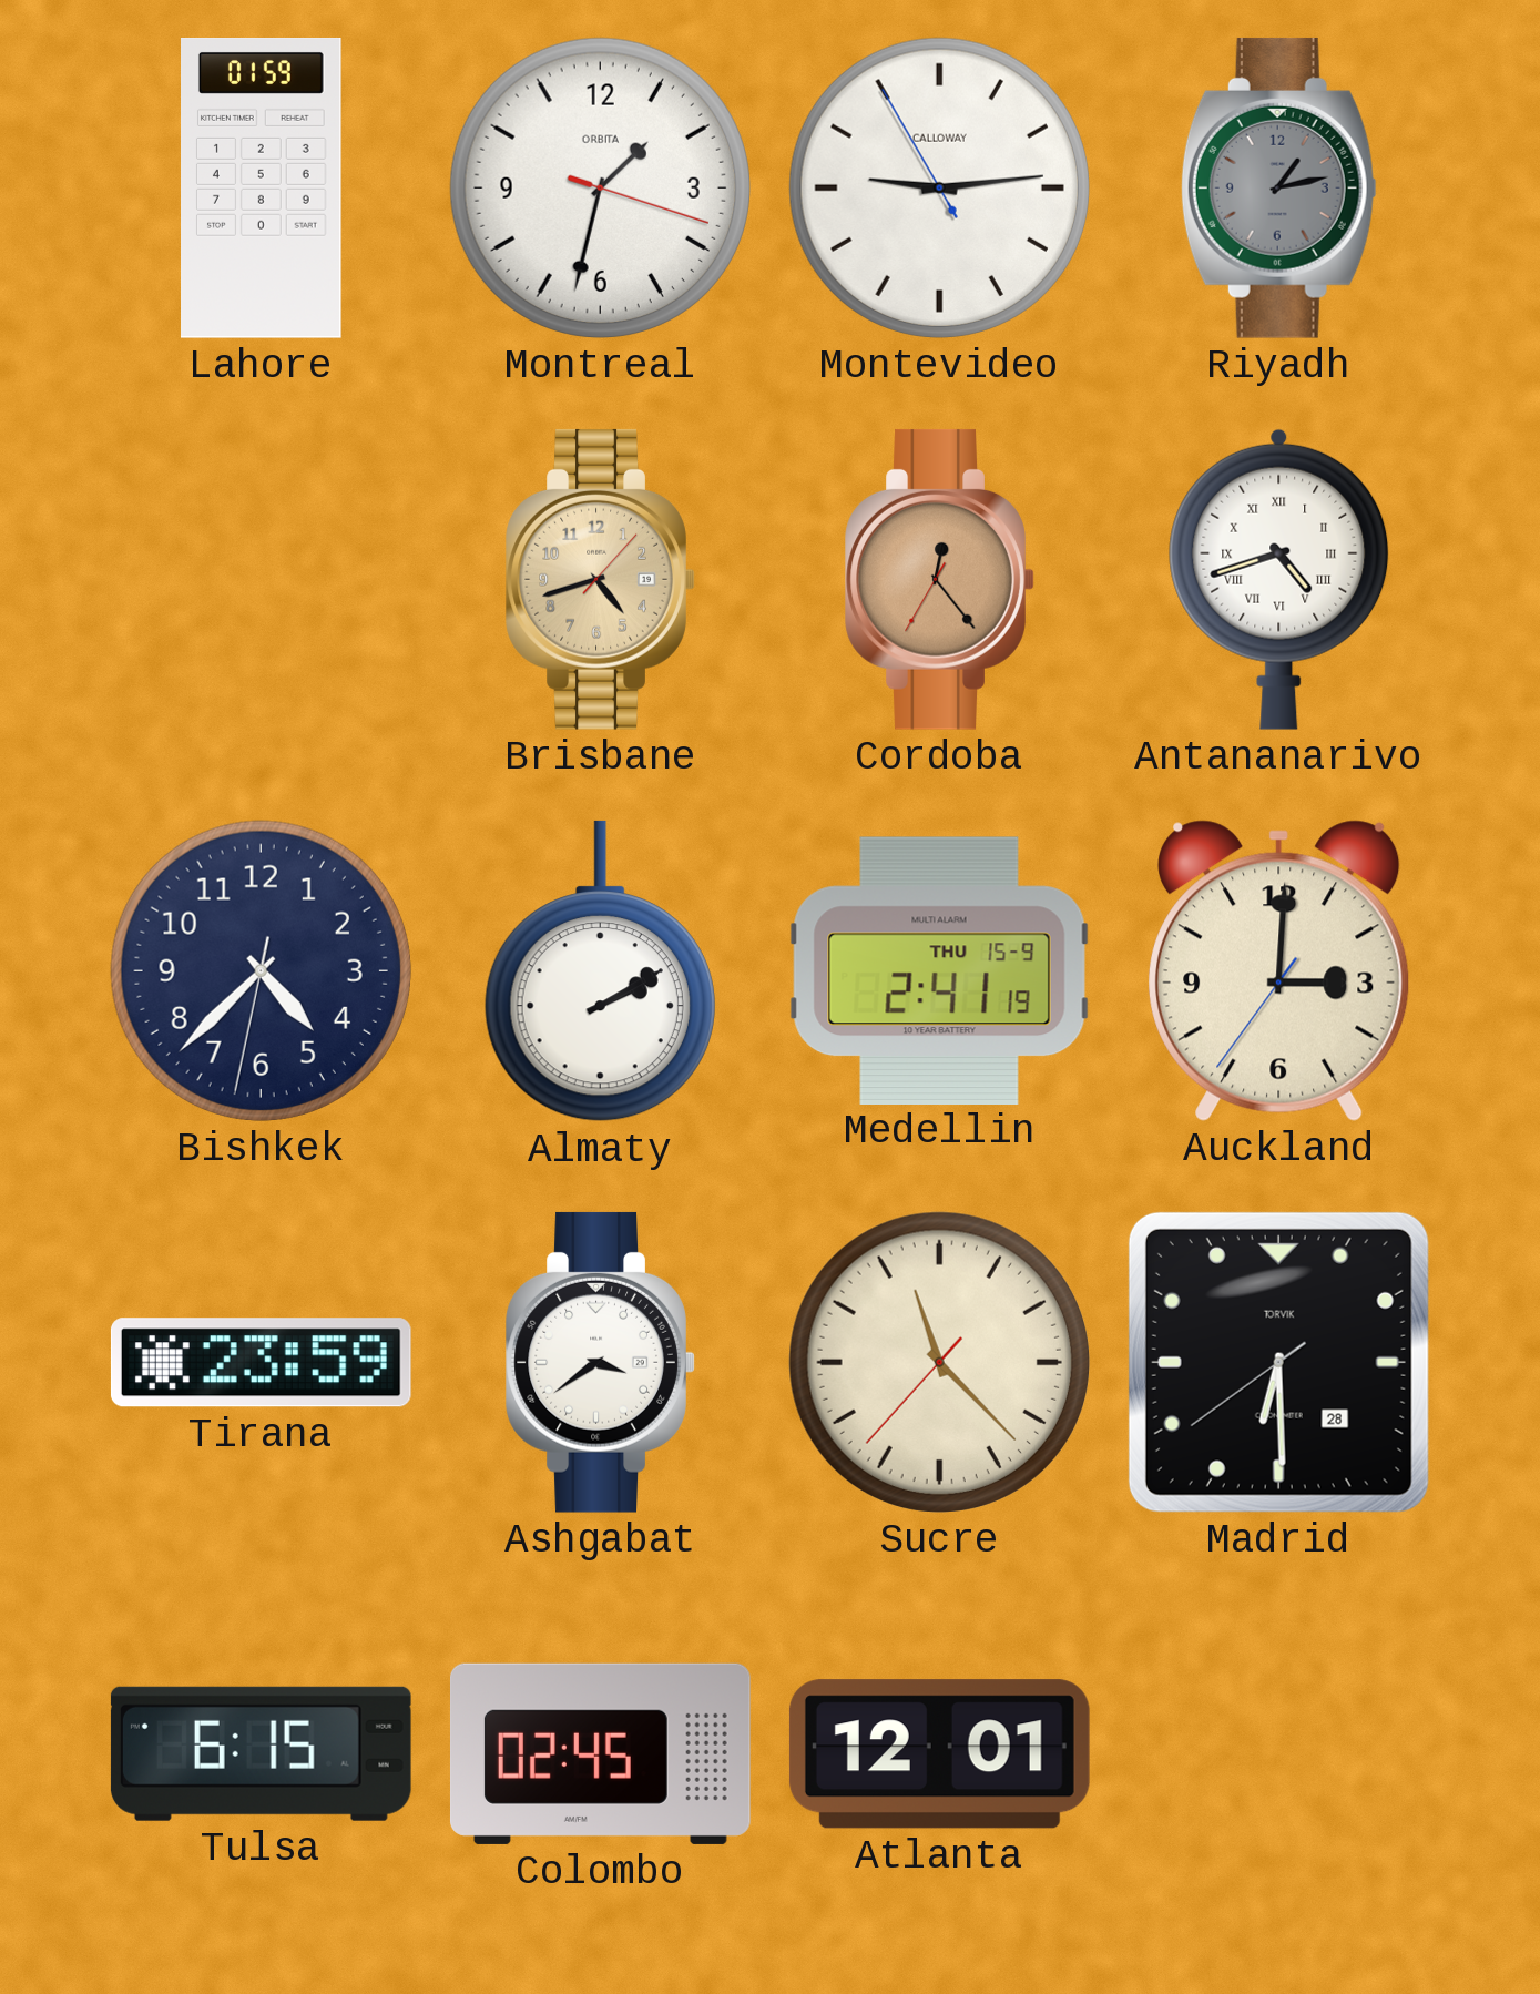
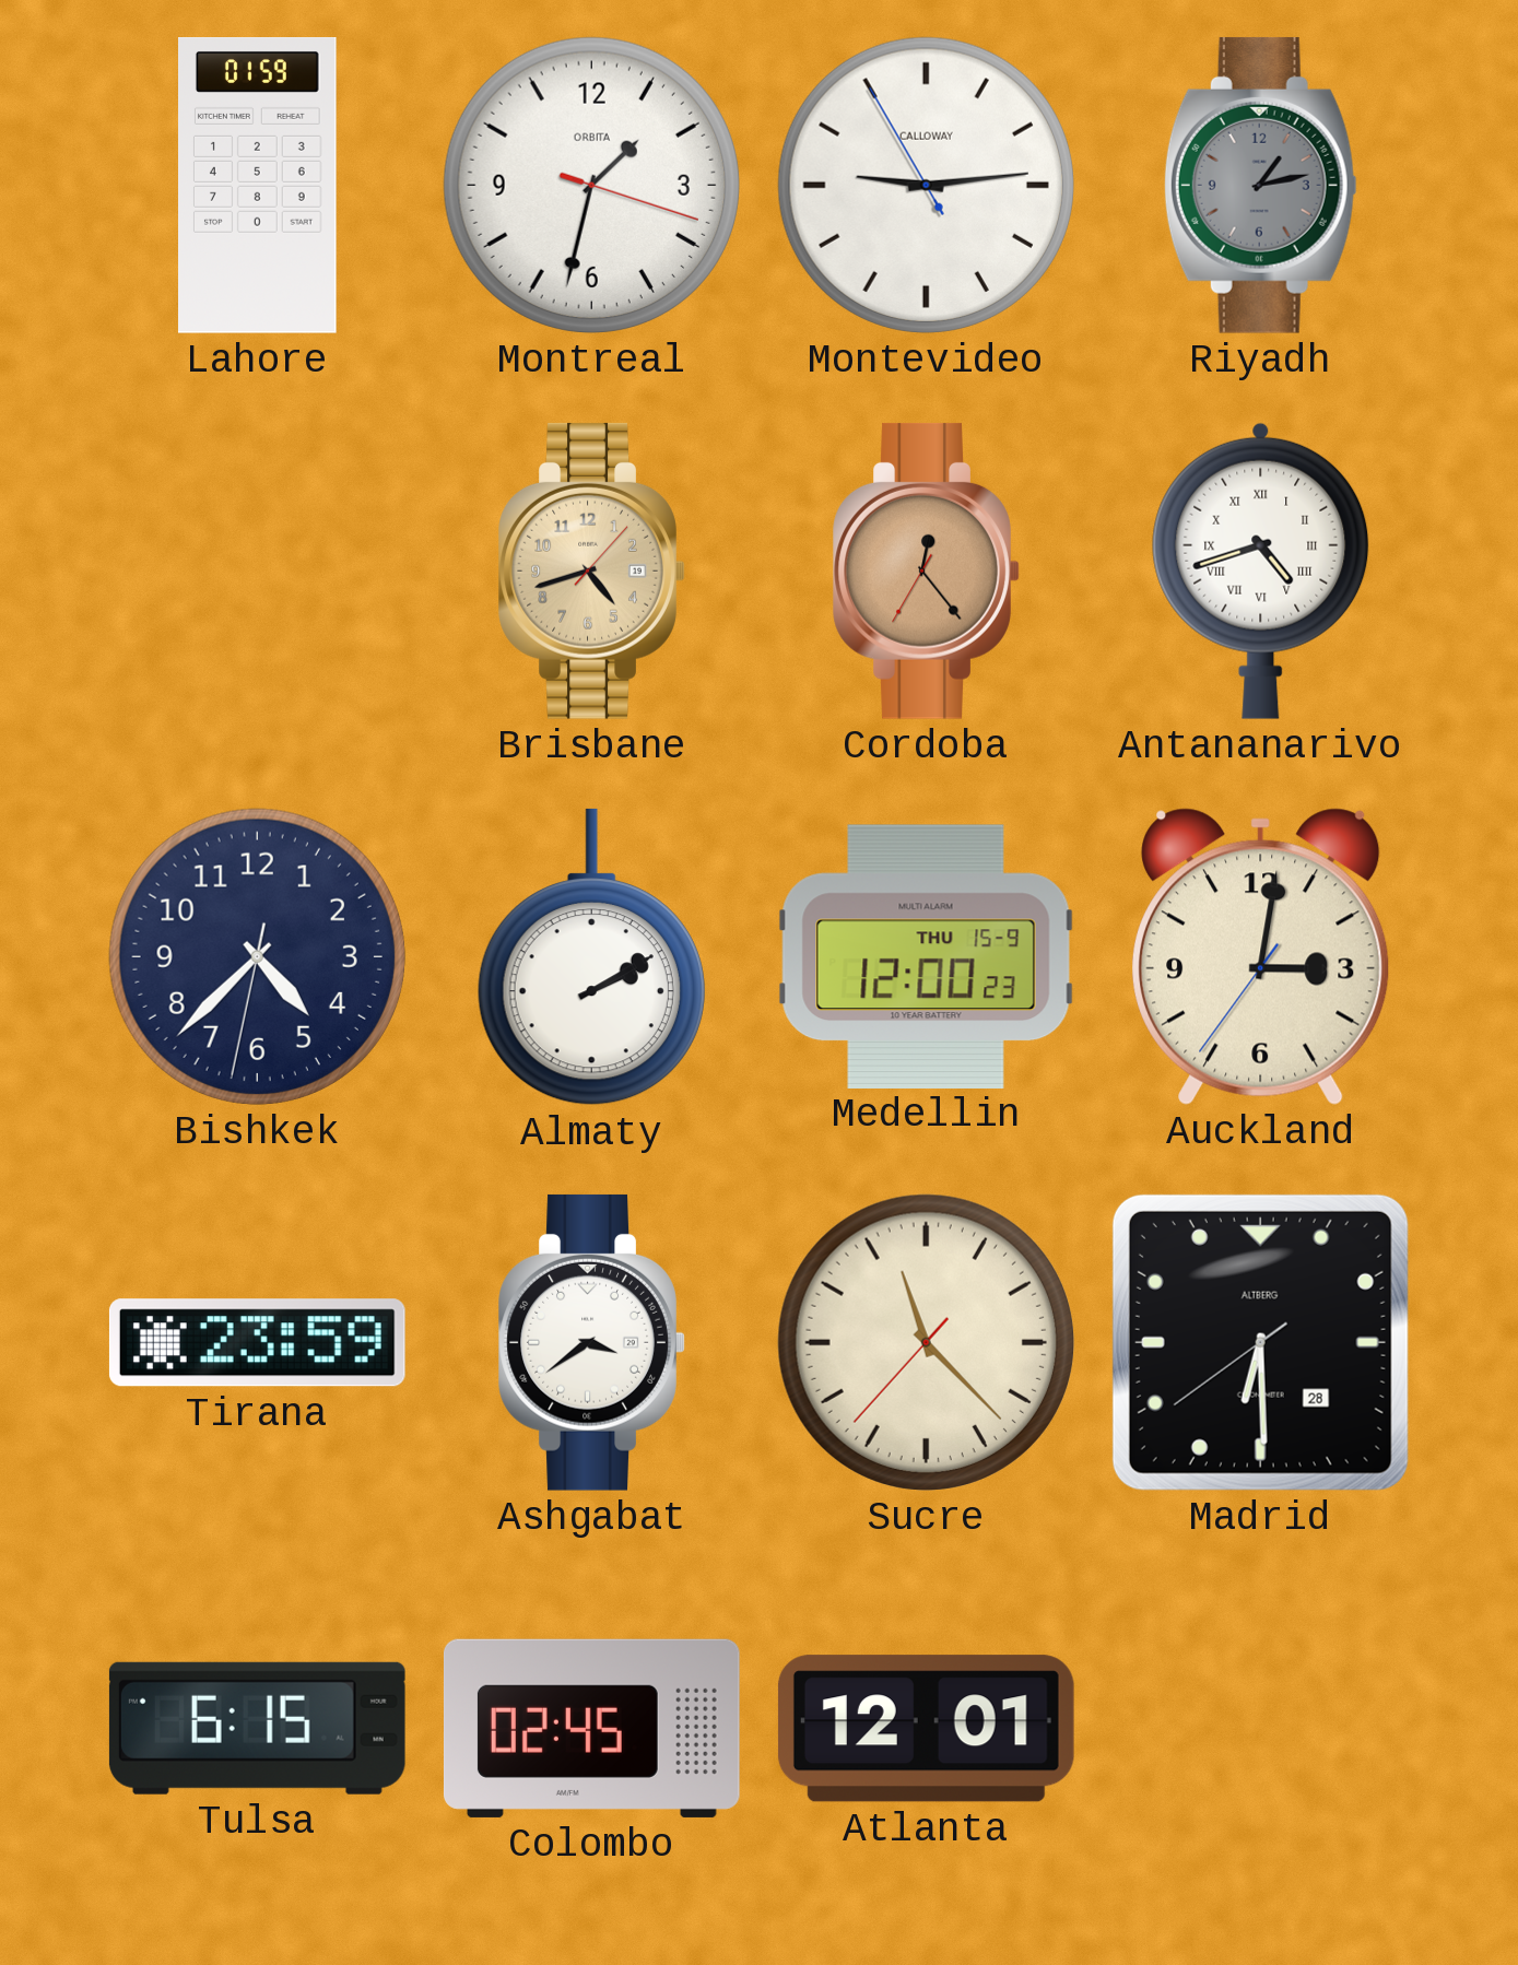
Medellin: 2:41 -> 12:00
Auckland: 3:00 -> 3:01
Madrid brand: TORVIK -> ALTBERG
